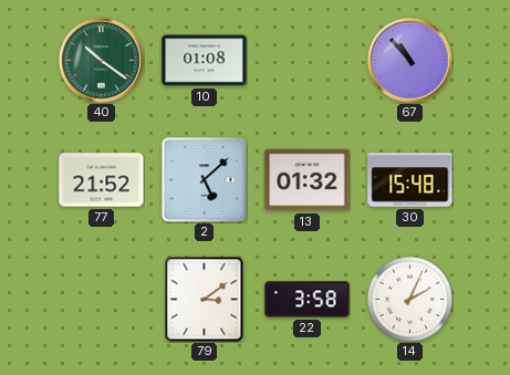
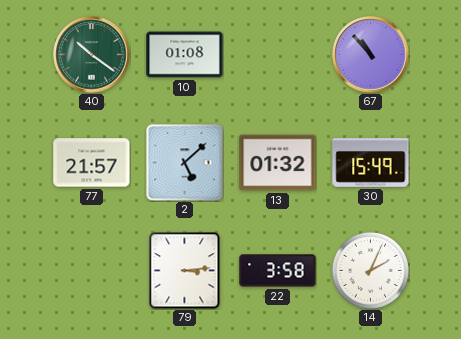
77: 21:52 -> 21:57
30: 15:48 -> 15:49
79: 3:09 -> 3:14
